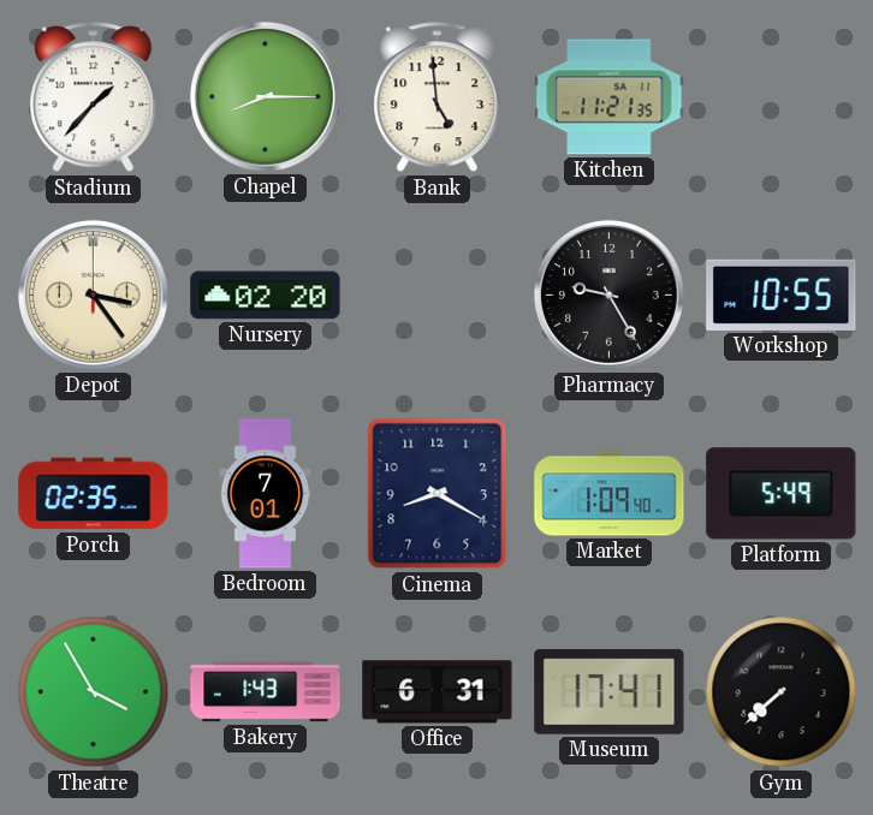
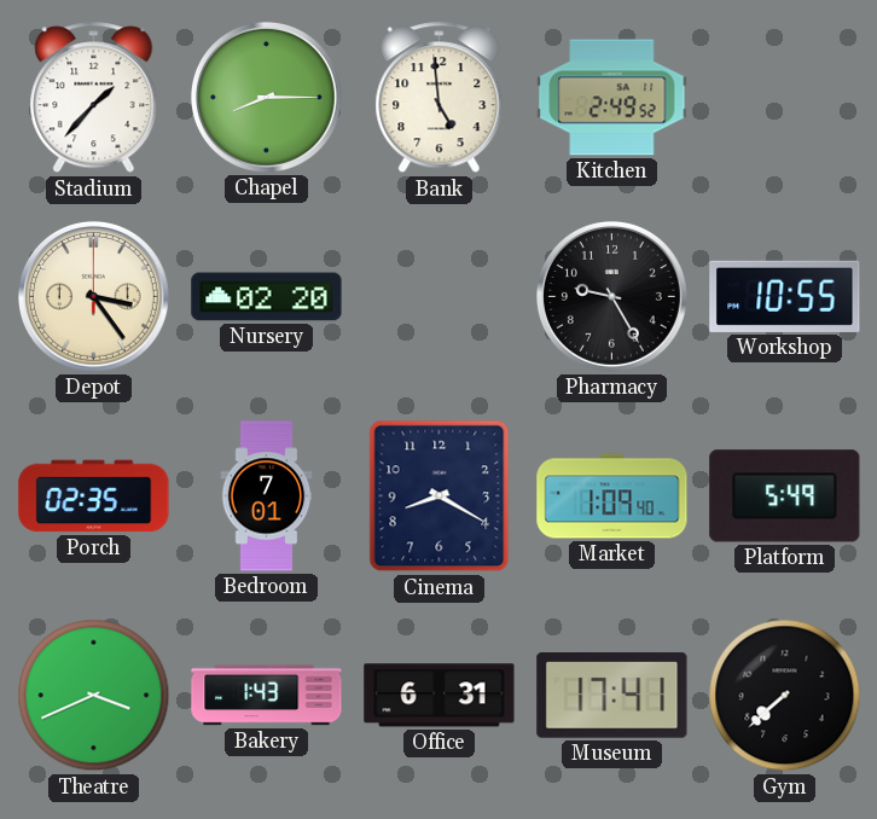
Kitchen: 11:21 -> 2:49
Theatre: 3:55 -> 3:41
